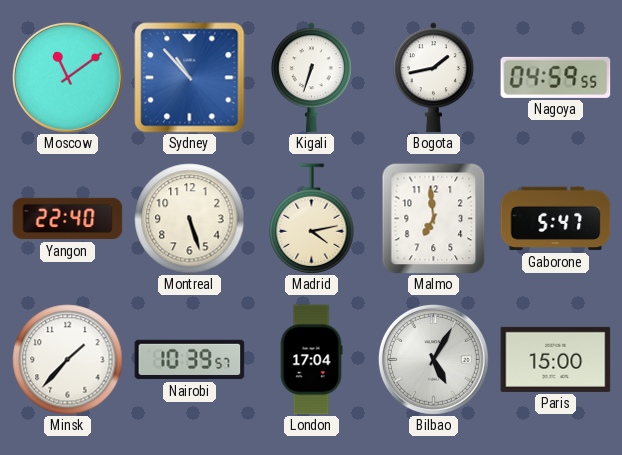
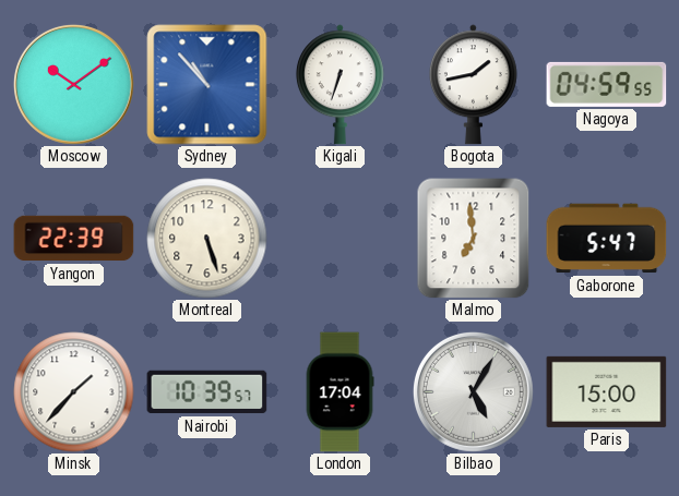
Moscow: 11:09 -> 10:09
Yangon: 22:40 -> 22:39
Madrid: 4:13 -> none
